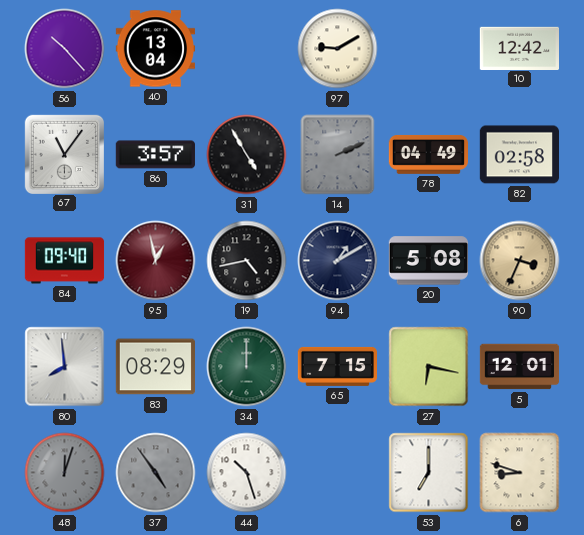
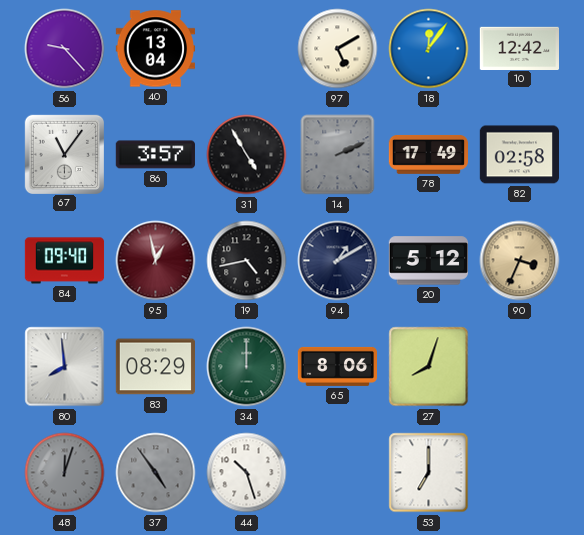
56: 10:23 -> 9:23
97: 9:10 -> 5:10
18: none -> 12:06
78: 04:49 -> 17:49
20: 5:08 -> 5:12
65: 7:15 -> 8:06
27: 6:17 -> 8:03
5: 12:01 -> none
6: 8:48 -> none
